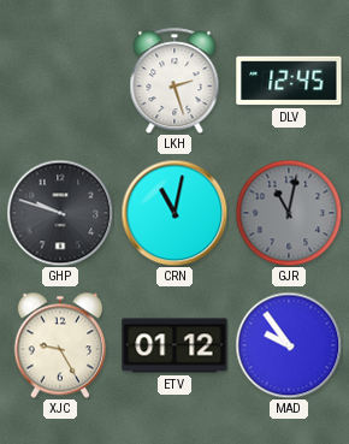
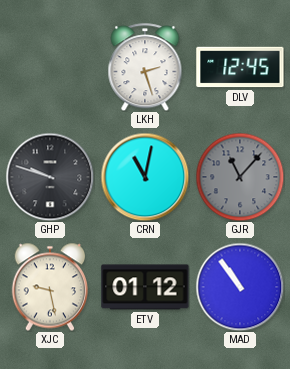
GJR: 11:02 -> 11:07
XJC: 9:25 -> 9:28
MAD: 9:54 -> 10:54
